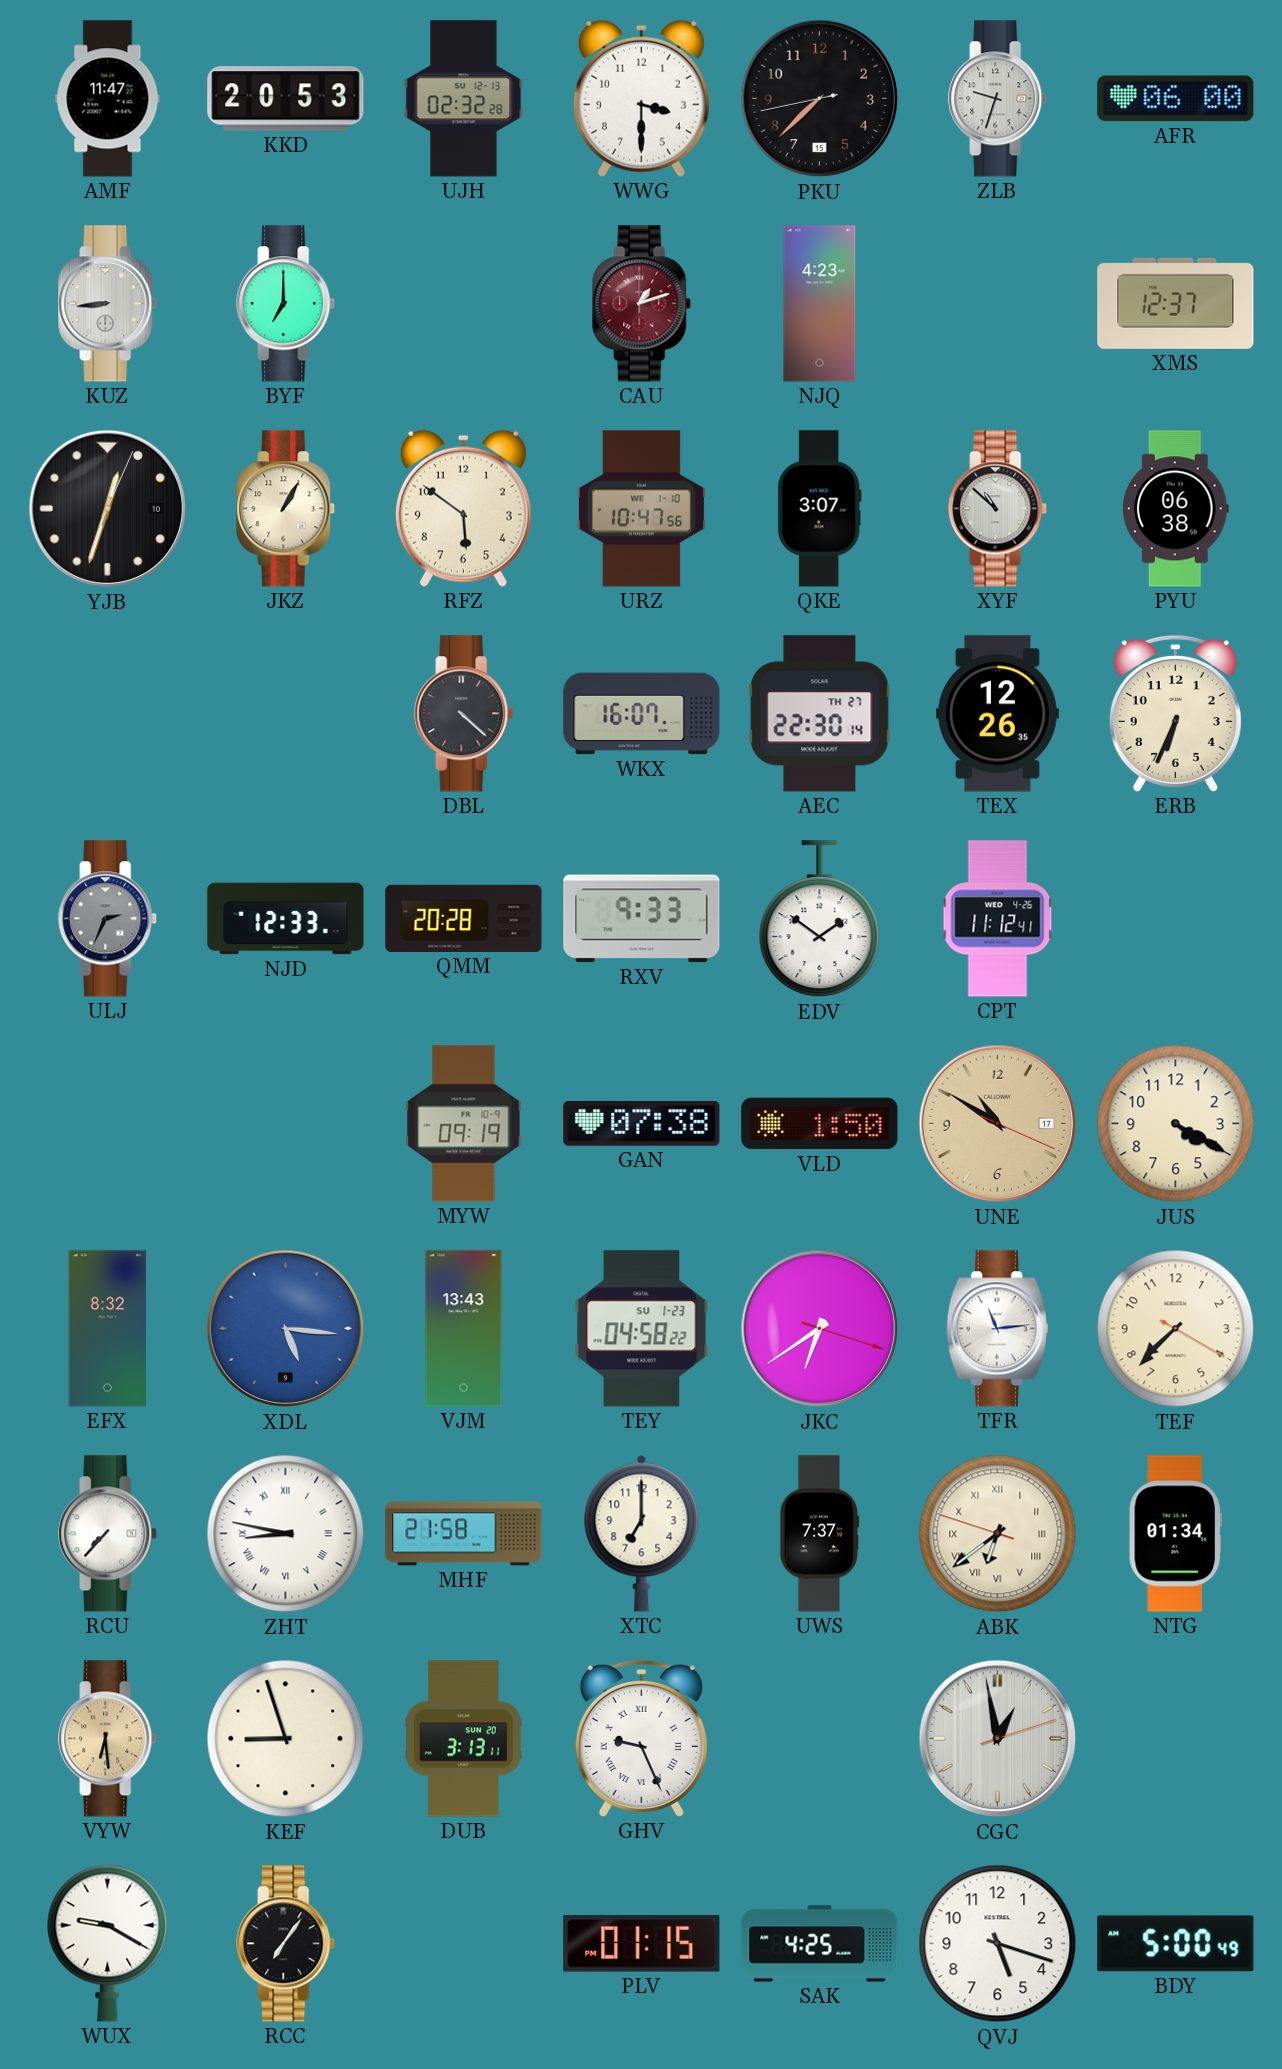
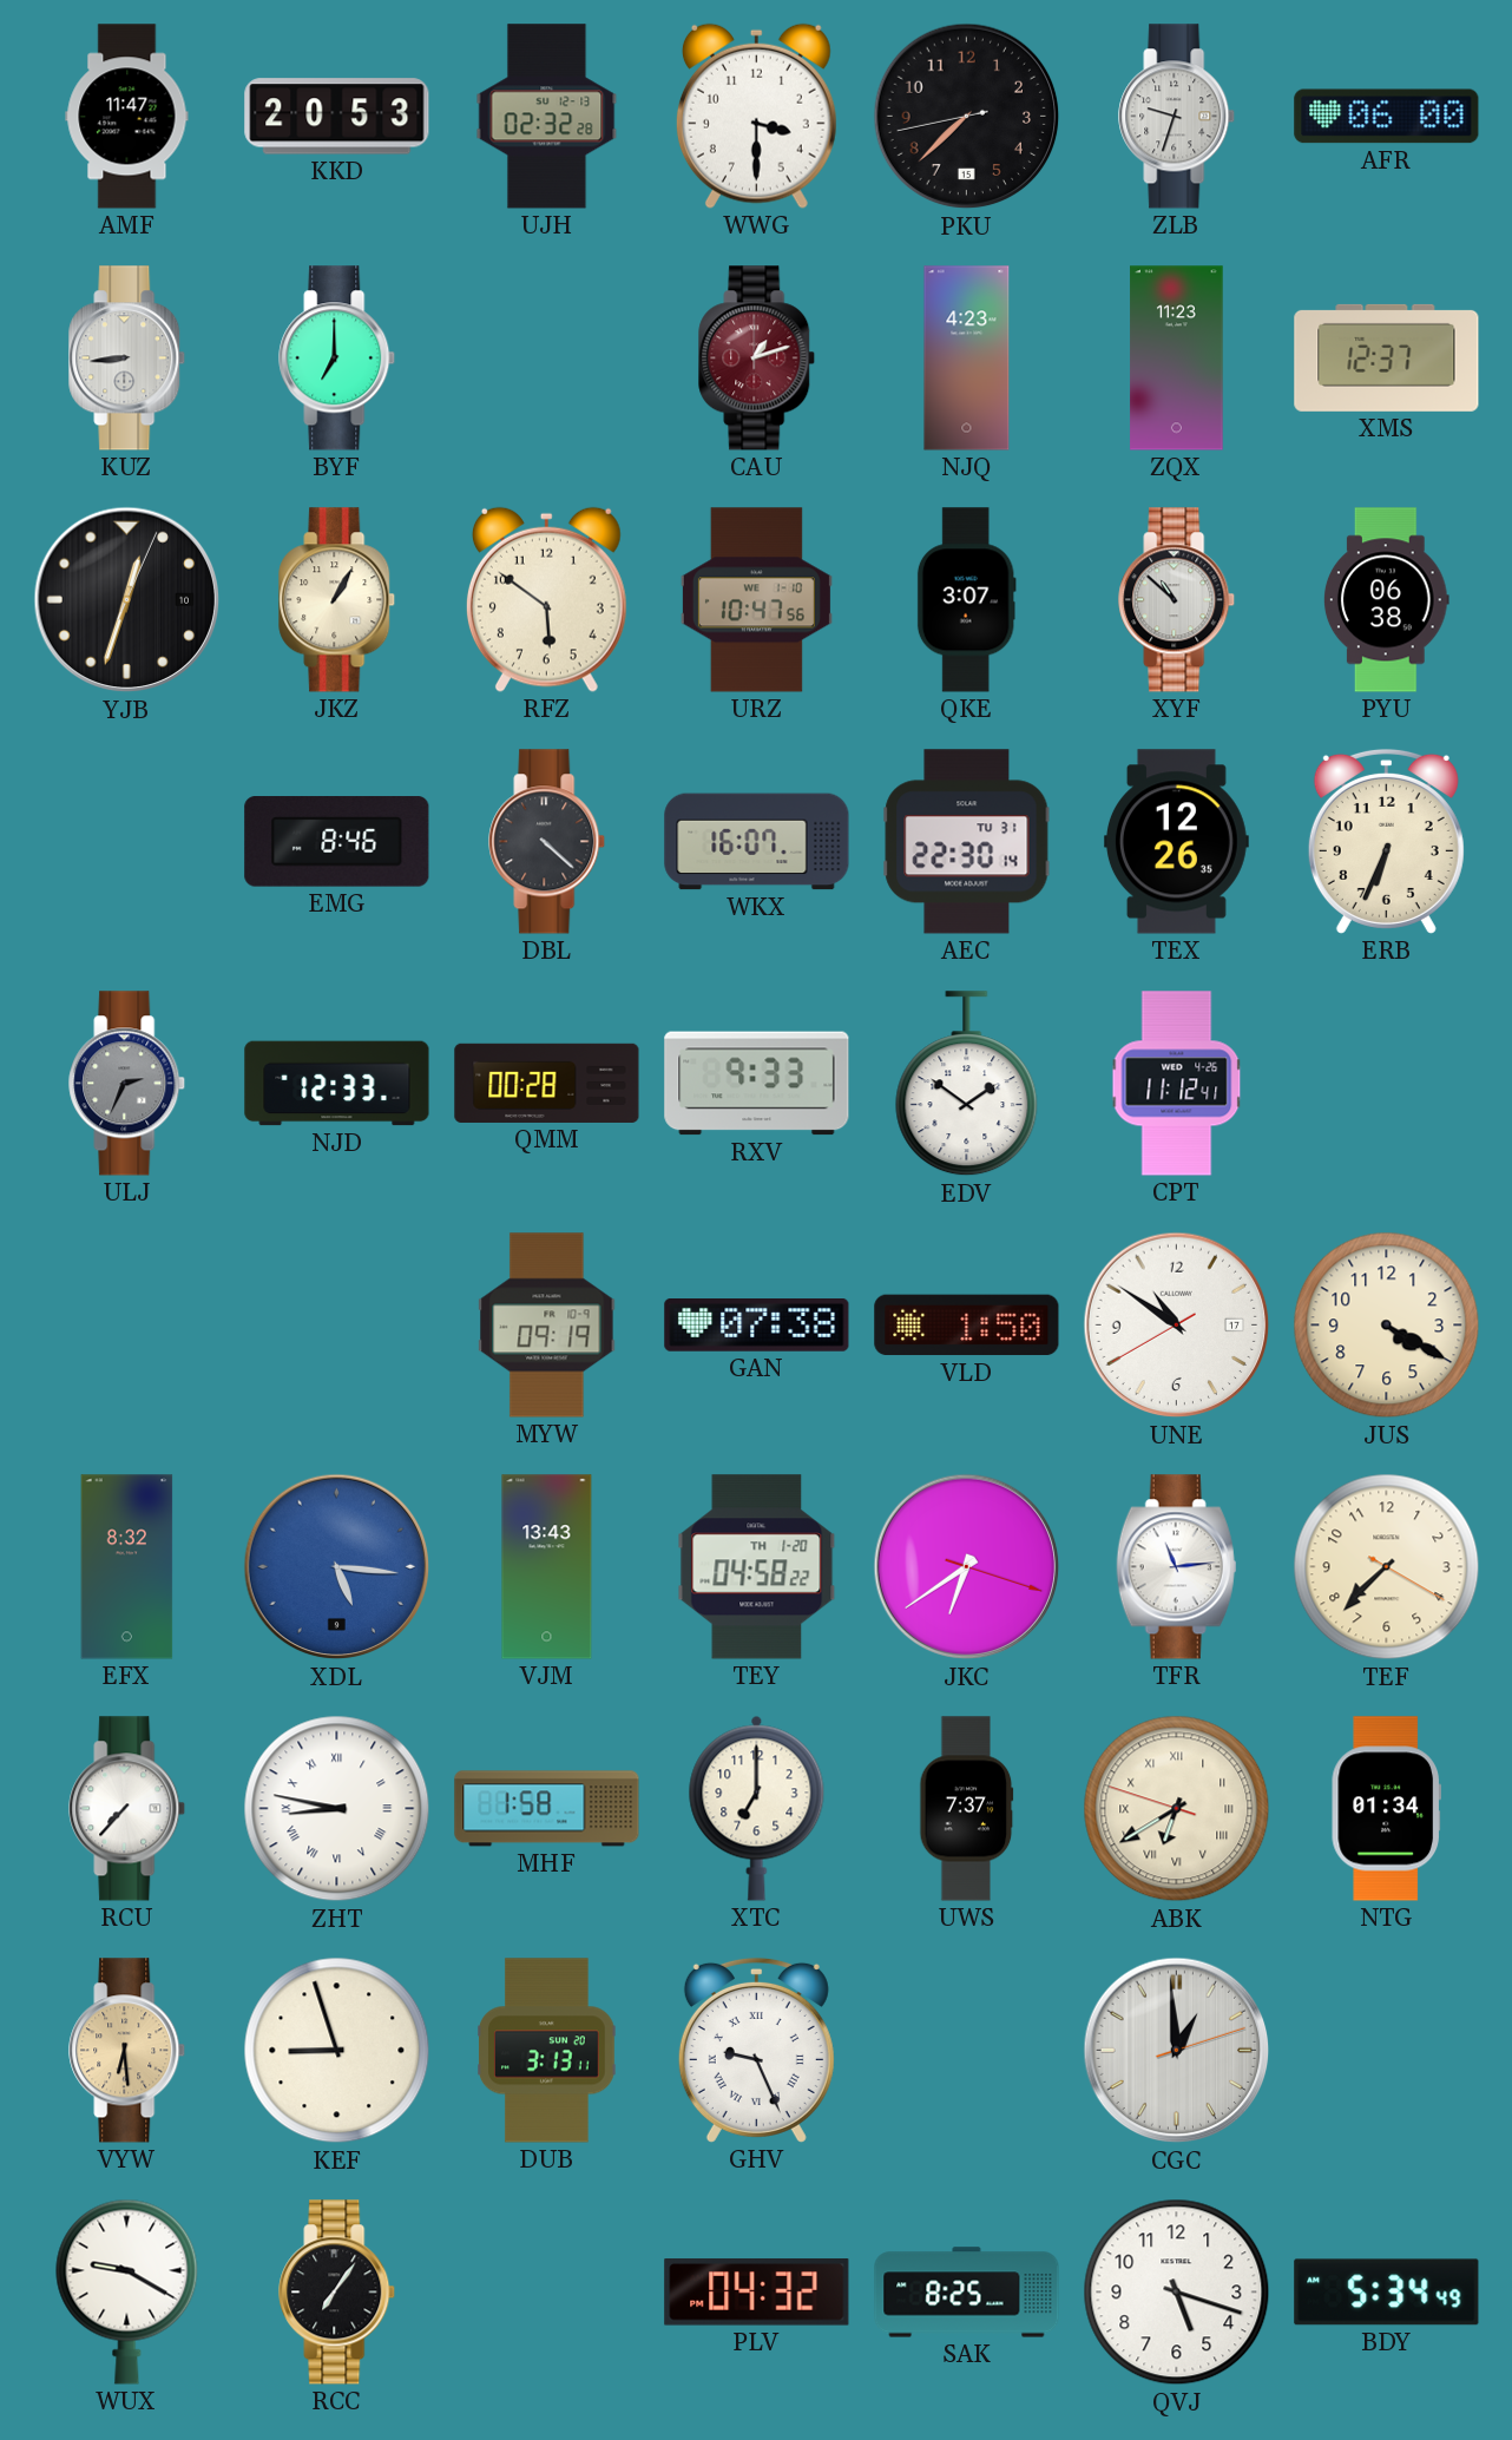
ZQX: none -> 11:23
EMG: none -> 8:46
AEC date: TH 27 -> TU 31
QMM: 20:28 -> 00:28
UNE: 10:50:19 -> 10:50:40
UNE dial: champagne -> white
TEY date: SU 1-23 -> TH 1-20
MHF: 21:58 -> 1:58
ABK: 6:38 -> 6:39
CGC: 12:58 -> 12:59
PLV: 01:15 -> 04:32
SAK: 4:25 -> 8:25
BDY: 5:00 -> 5:34
